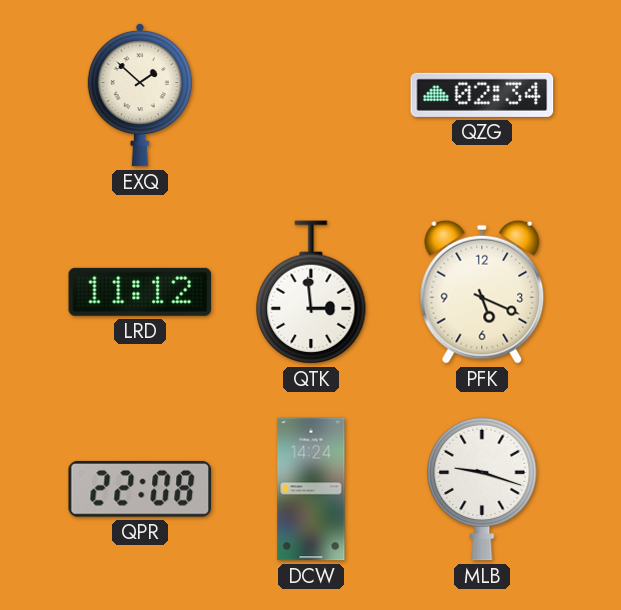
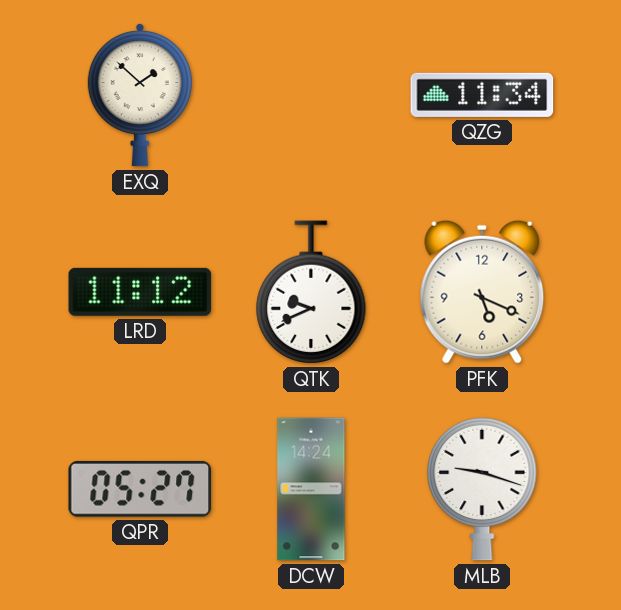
QZG: 02:34 -> 11:34
QTK: 2:59 -> 9:41
QPR: 22:08 -> 05:27
